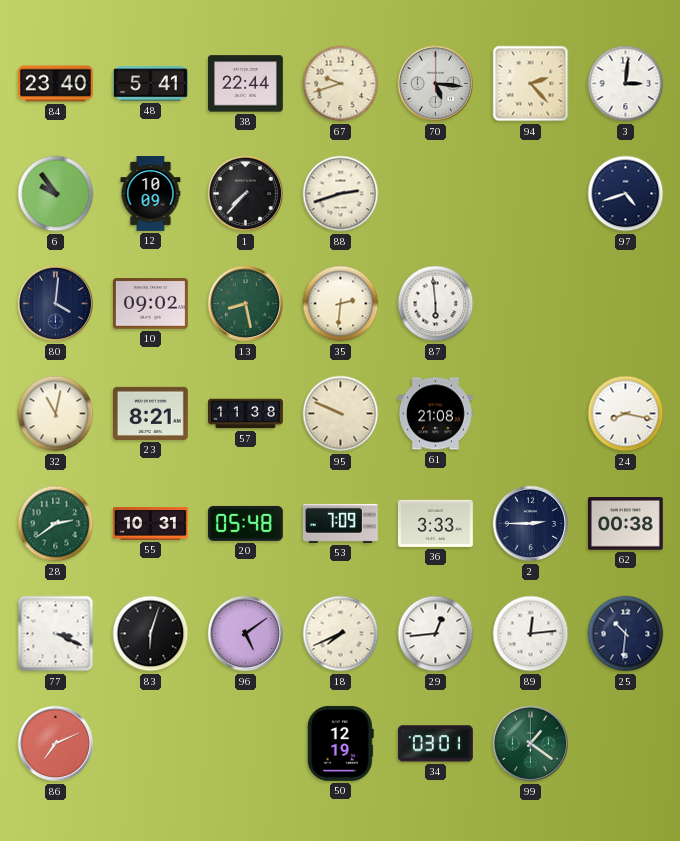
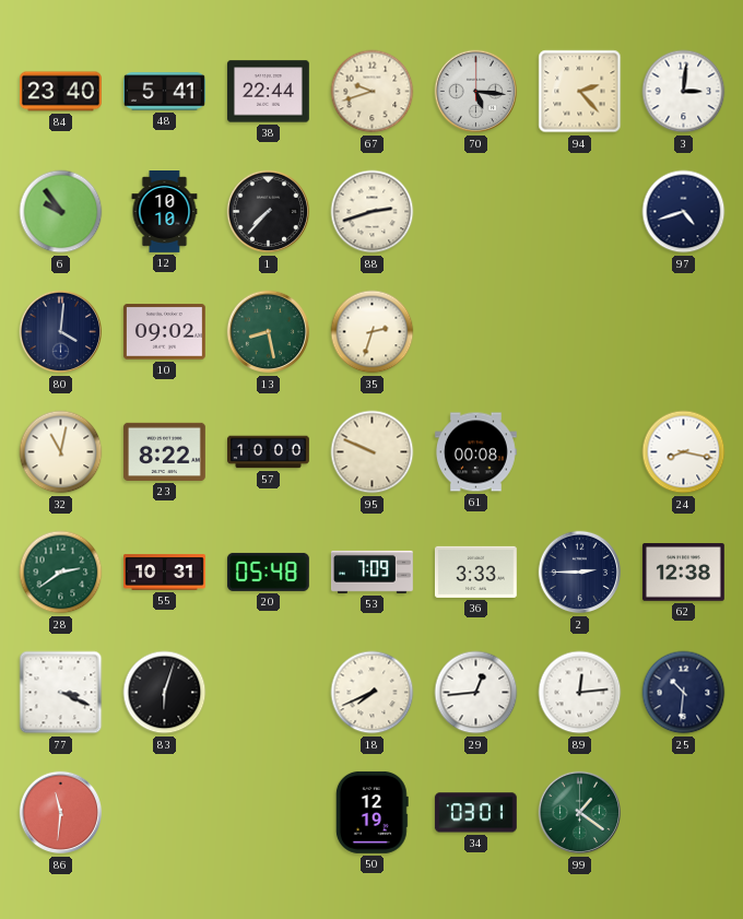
12: 10:09 -> 10:10
35: 2:31 -> 2:33
87: 5:59 -> none
23: 8:21 -> 8:22
57: 11:38 -> 10:00
61: 21:08 -> 00:08
62: 00:38 -> 12:38
96: 5:09 -> none
86: 7:11 -> 11:31
